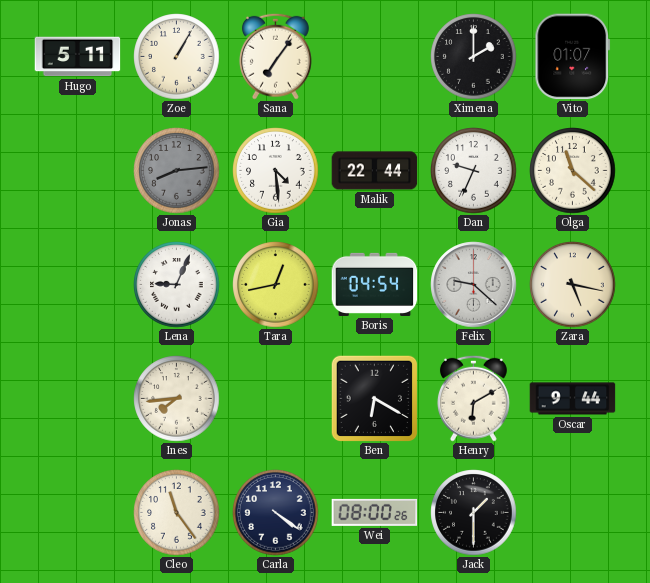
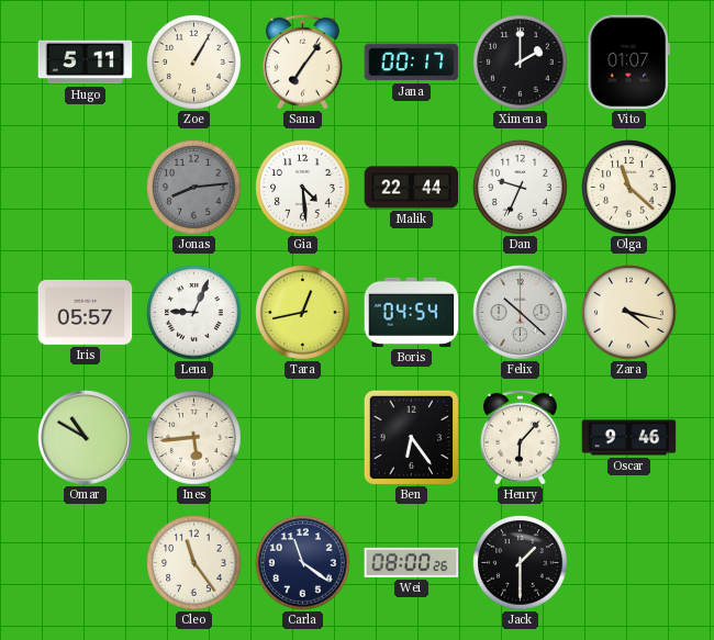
Jana: none -> 00:17
Iris: none -> 05:57
Felix: 9:22 -> 10:22
Zara: 5:17 -> 4:17
Omar: none -> 10:50
Ines: 7:44 -> 5:44
Ben: 6:20 -> 6:24
Henry: 6:10 -> 6:07
Oscar: 9:44 -> 9:46
Carla: 4:21 -> 11:21
